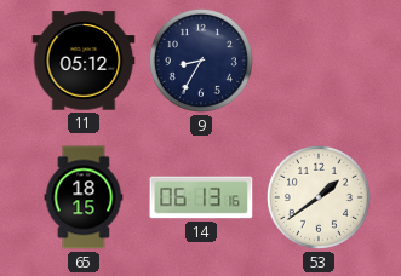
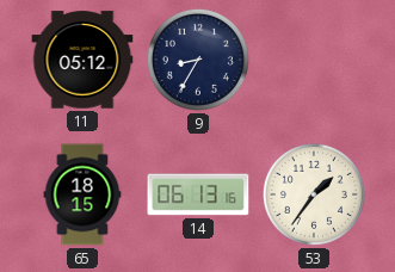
53: 1:39 -> 1:36
